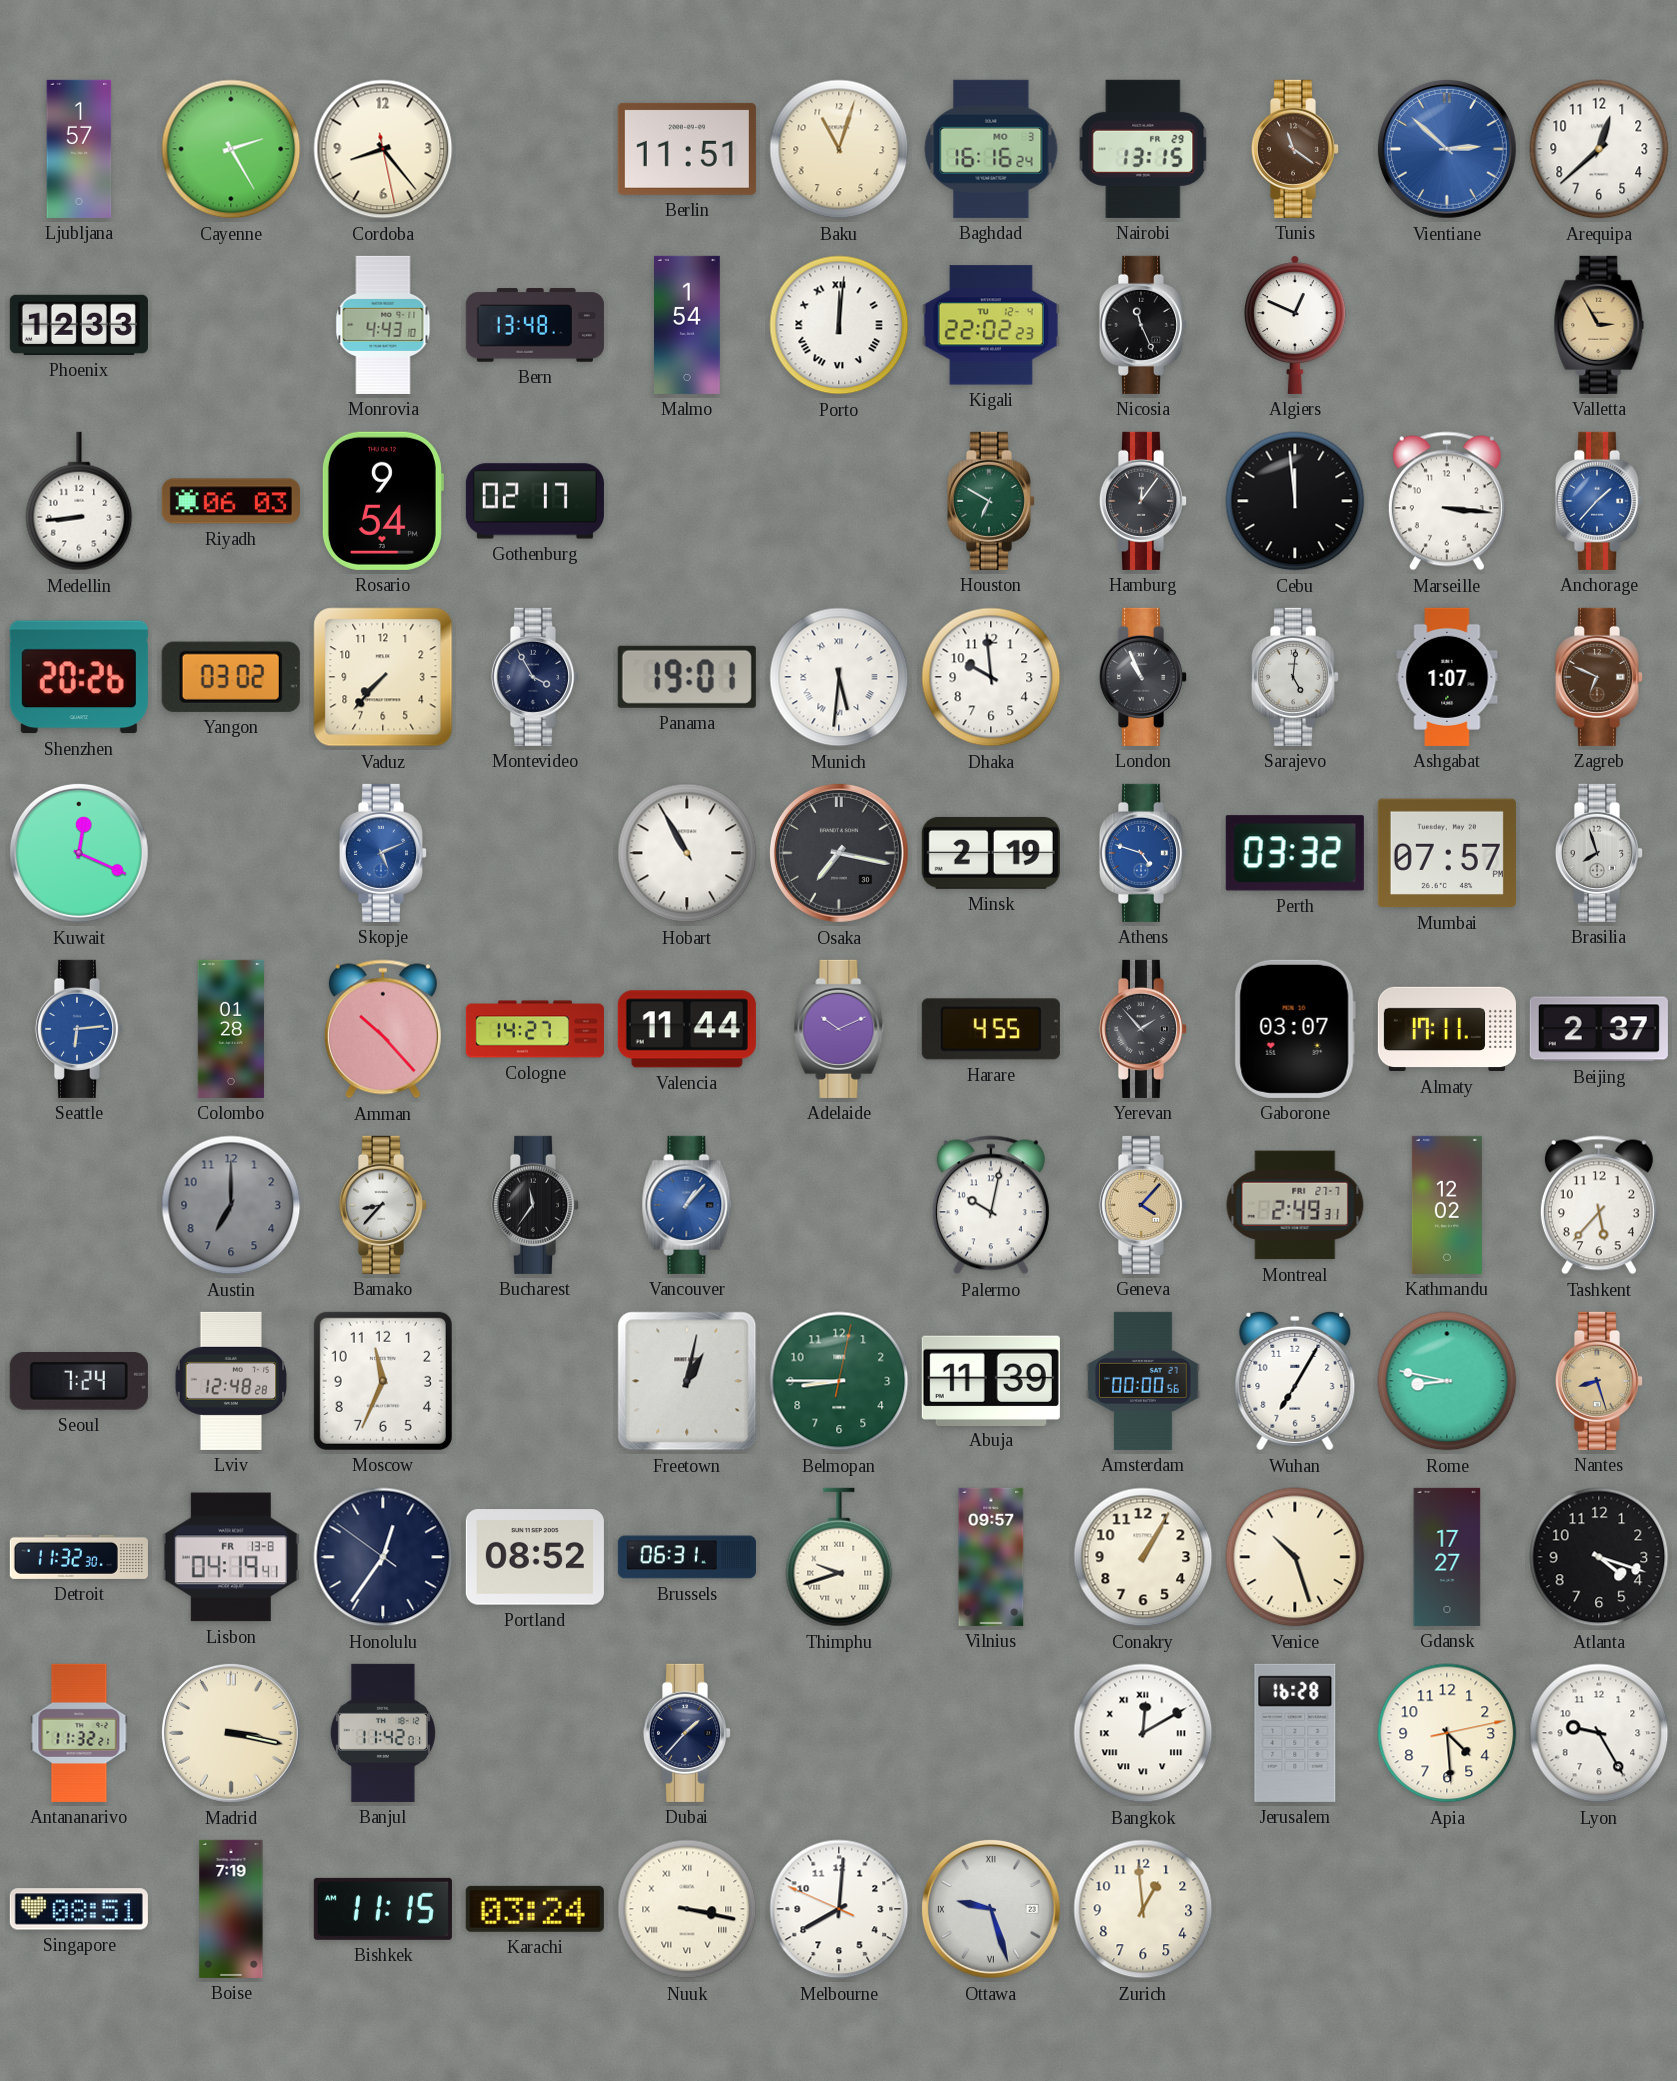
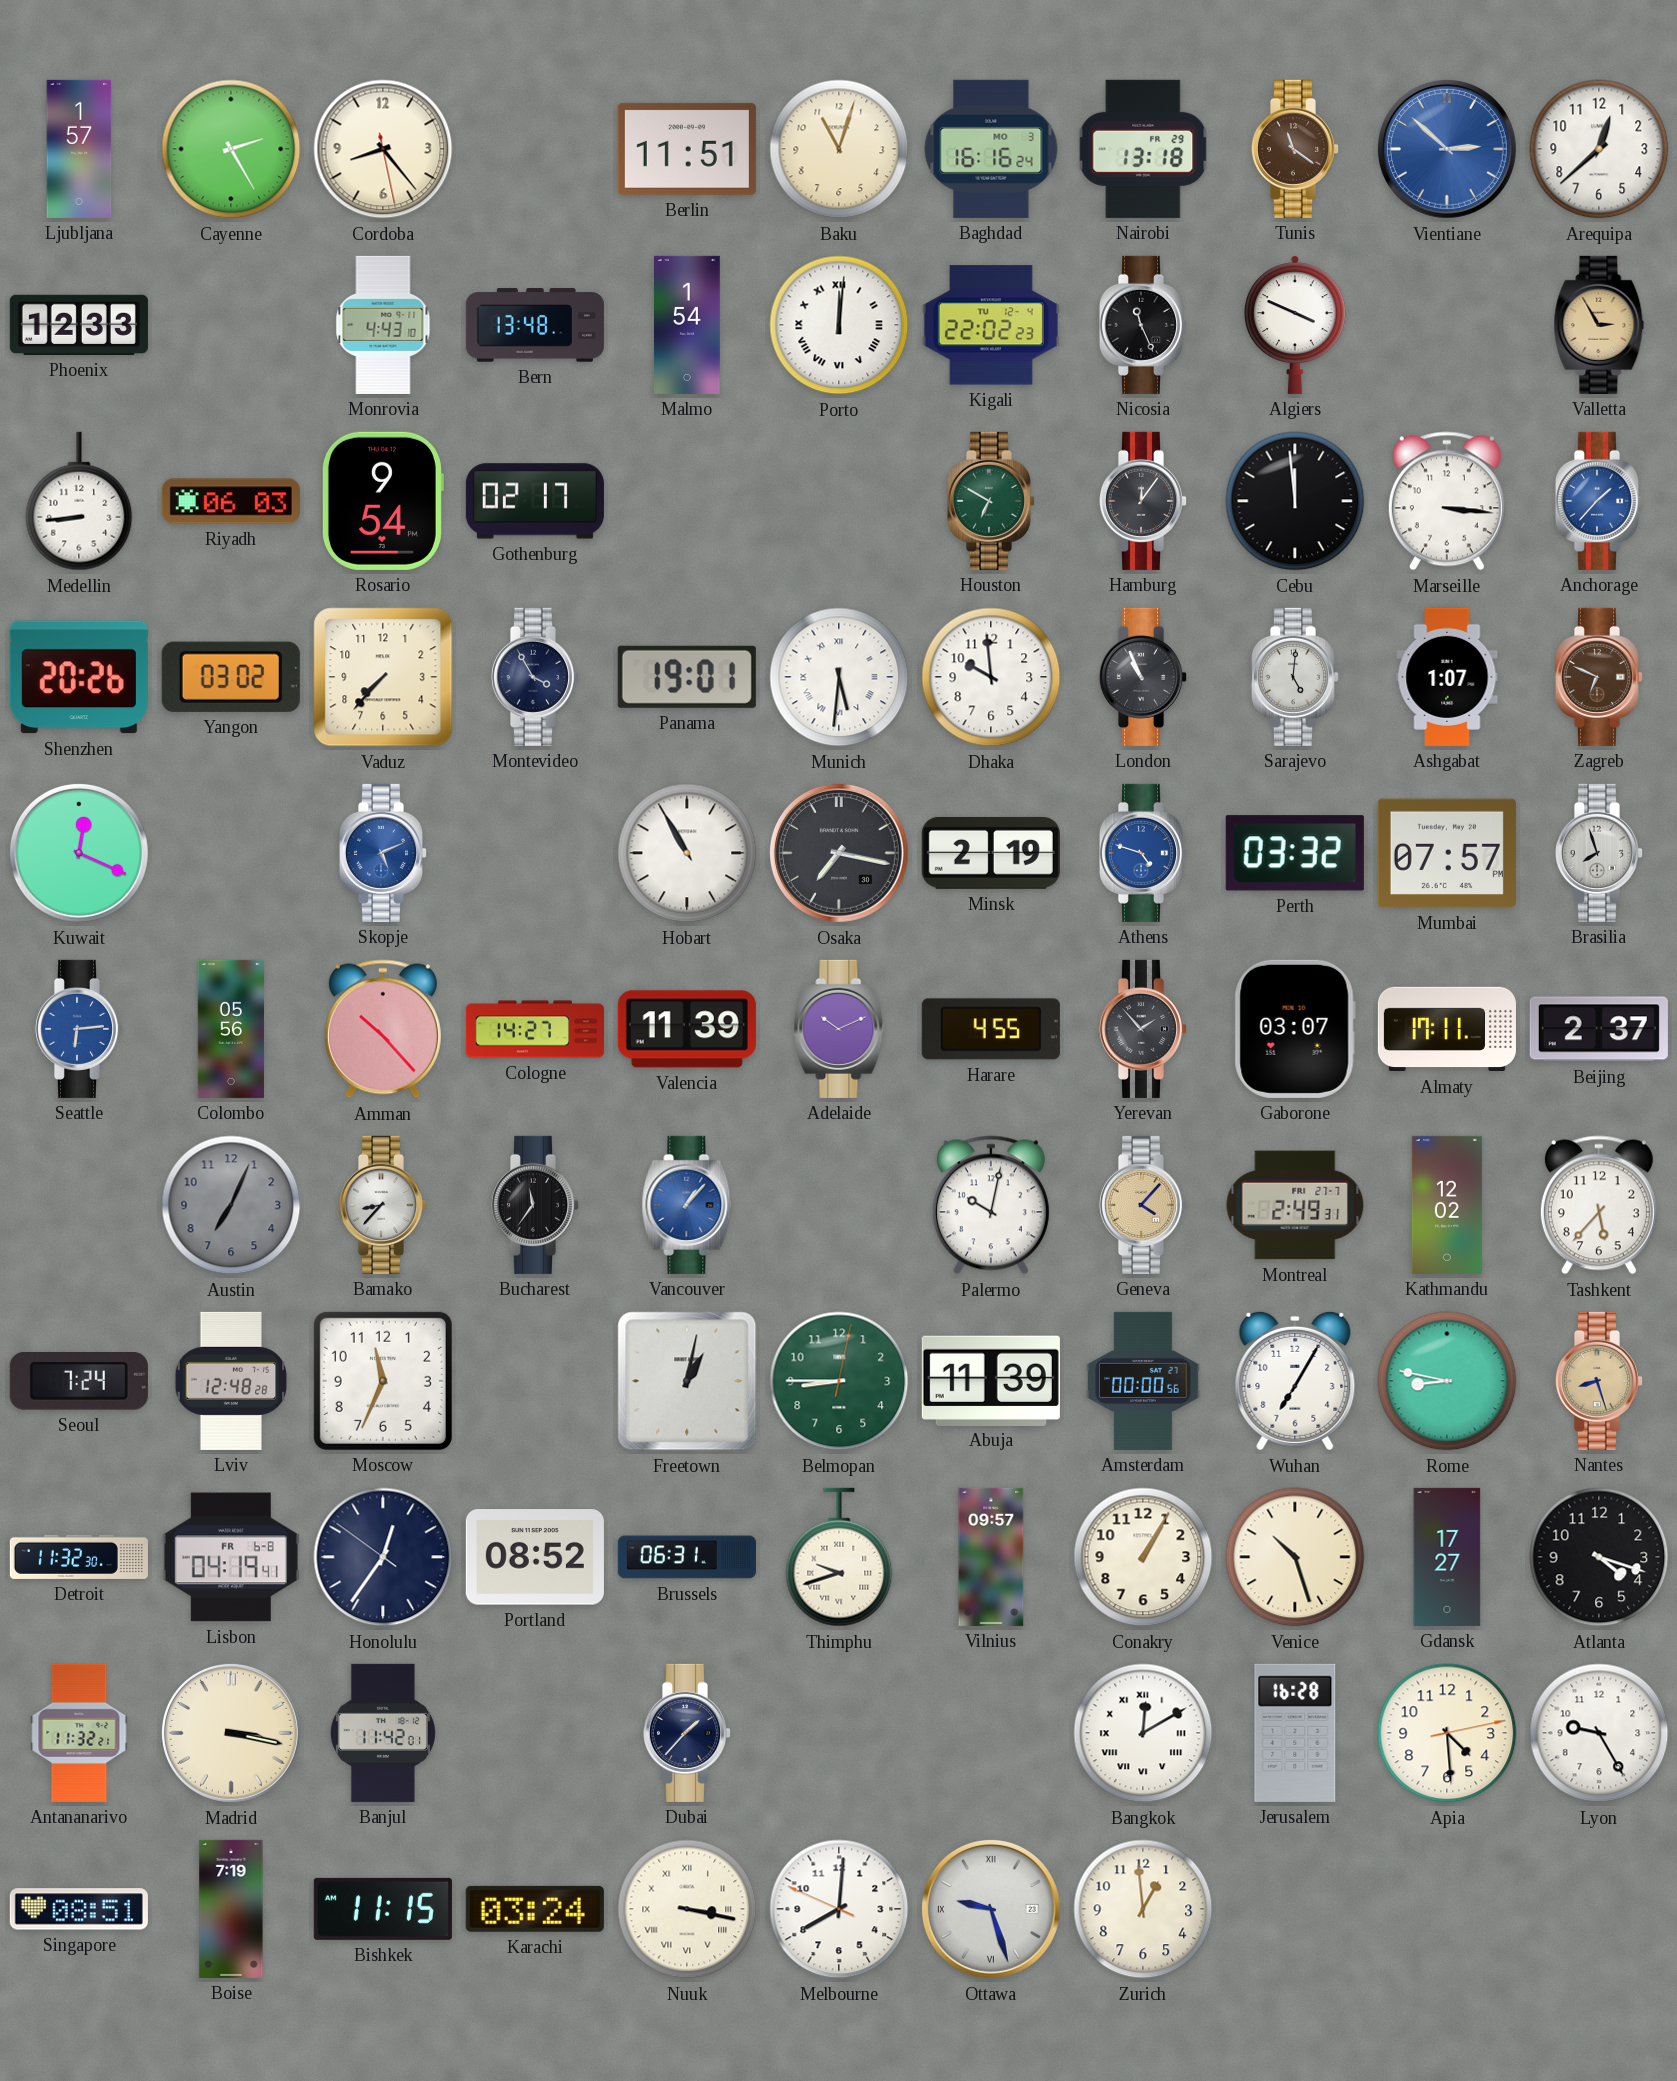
Nairobi: 13:15 -> 13:18
Algiers: 12:49 -> 3:49
Colombo: 01:28 -> 05:56
Valencia: 11:44 -> 11:39
Austin: 7:00 -> 7:04
Lisbon date: FR 13-8 -> FR 6-8
